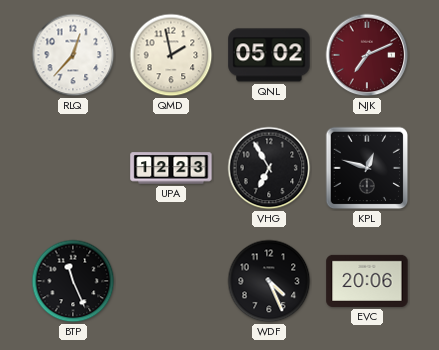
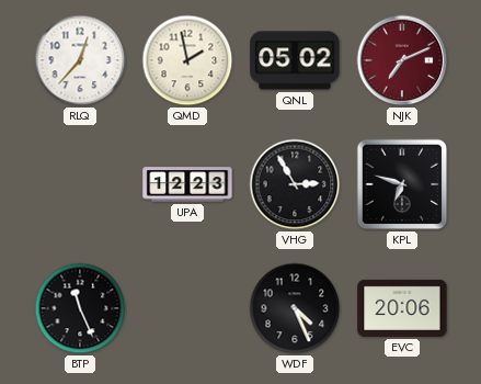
VHG: 6:55 -> 2:55
KPL: 12:48 -> 6:48
